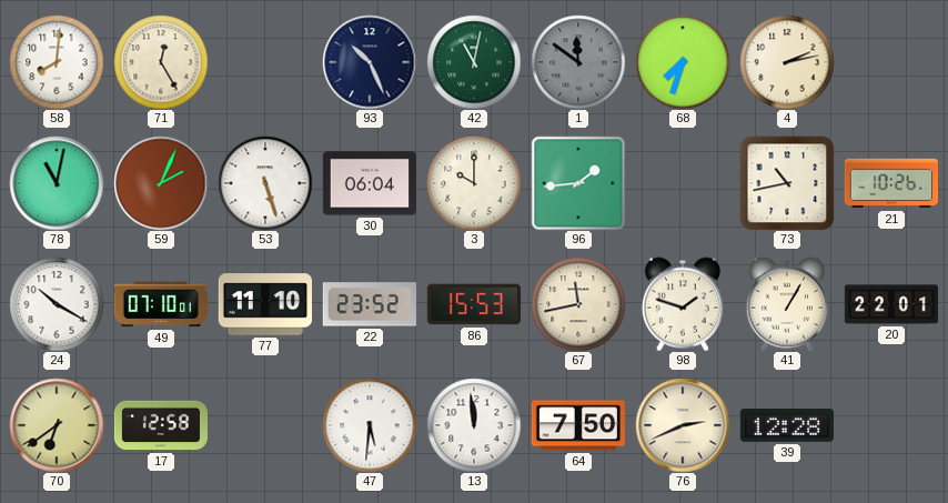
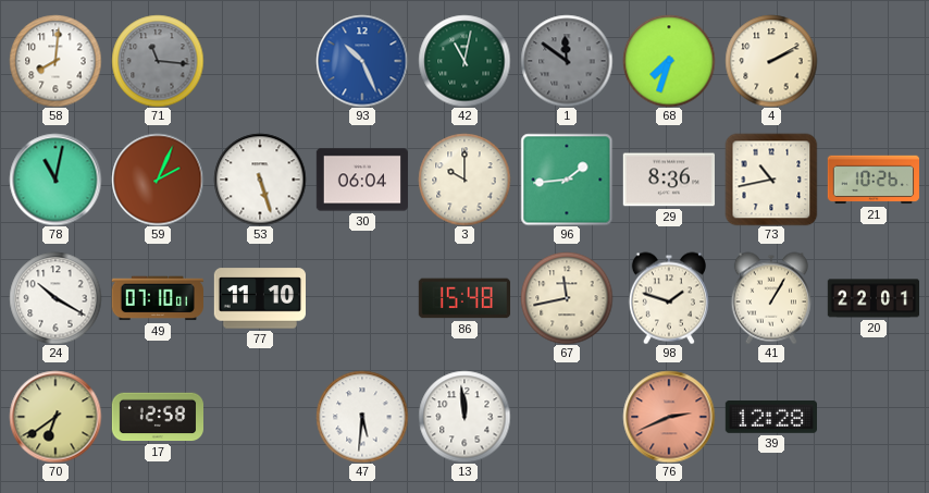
71: 12:25 -> 11:16
71 dial: cream -> grey
93 dial: navy -> blue
4: 2:13 -> 2:10
29: none -> 8:36
22: 23:52 -> none
86: 15:53 -> 15:48
64: 7:50 -> none
76 dial: cream -> salmon
